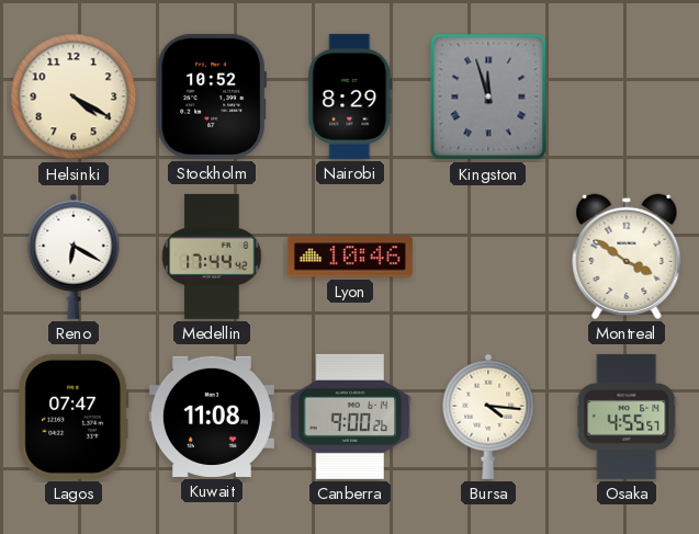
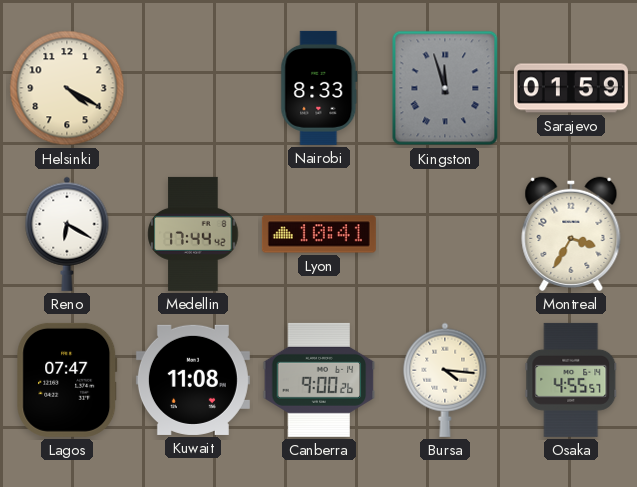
Stockholm: 10:52 -> none
Nairobi: 8:29 -> 8:33
Sarajevo: none -> 01:59
Lyon: 10:46 -> 10:41
Montreal: 3:51 -> 3:35
